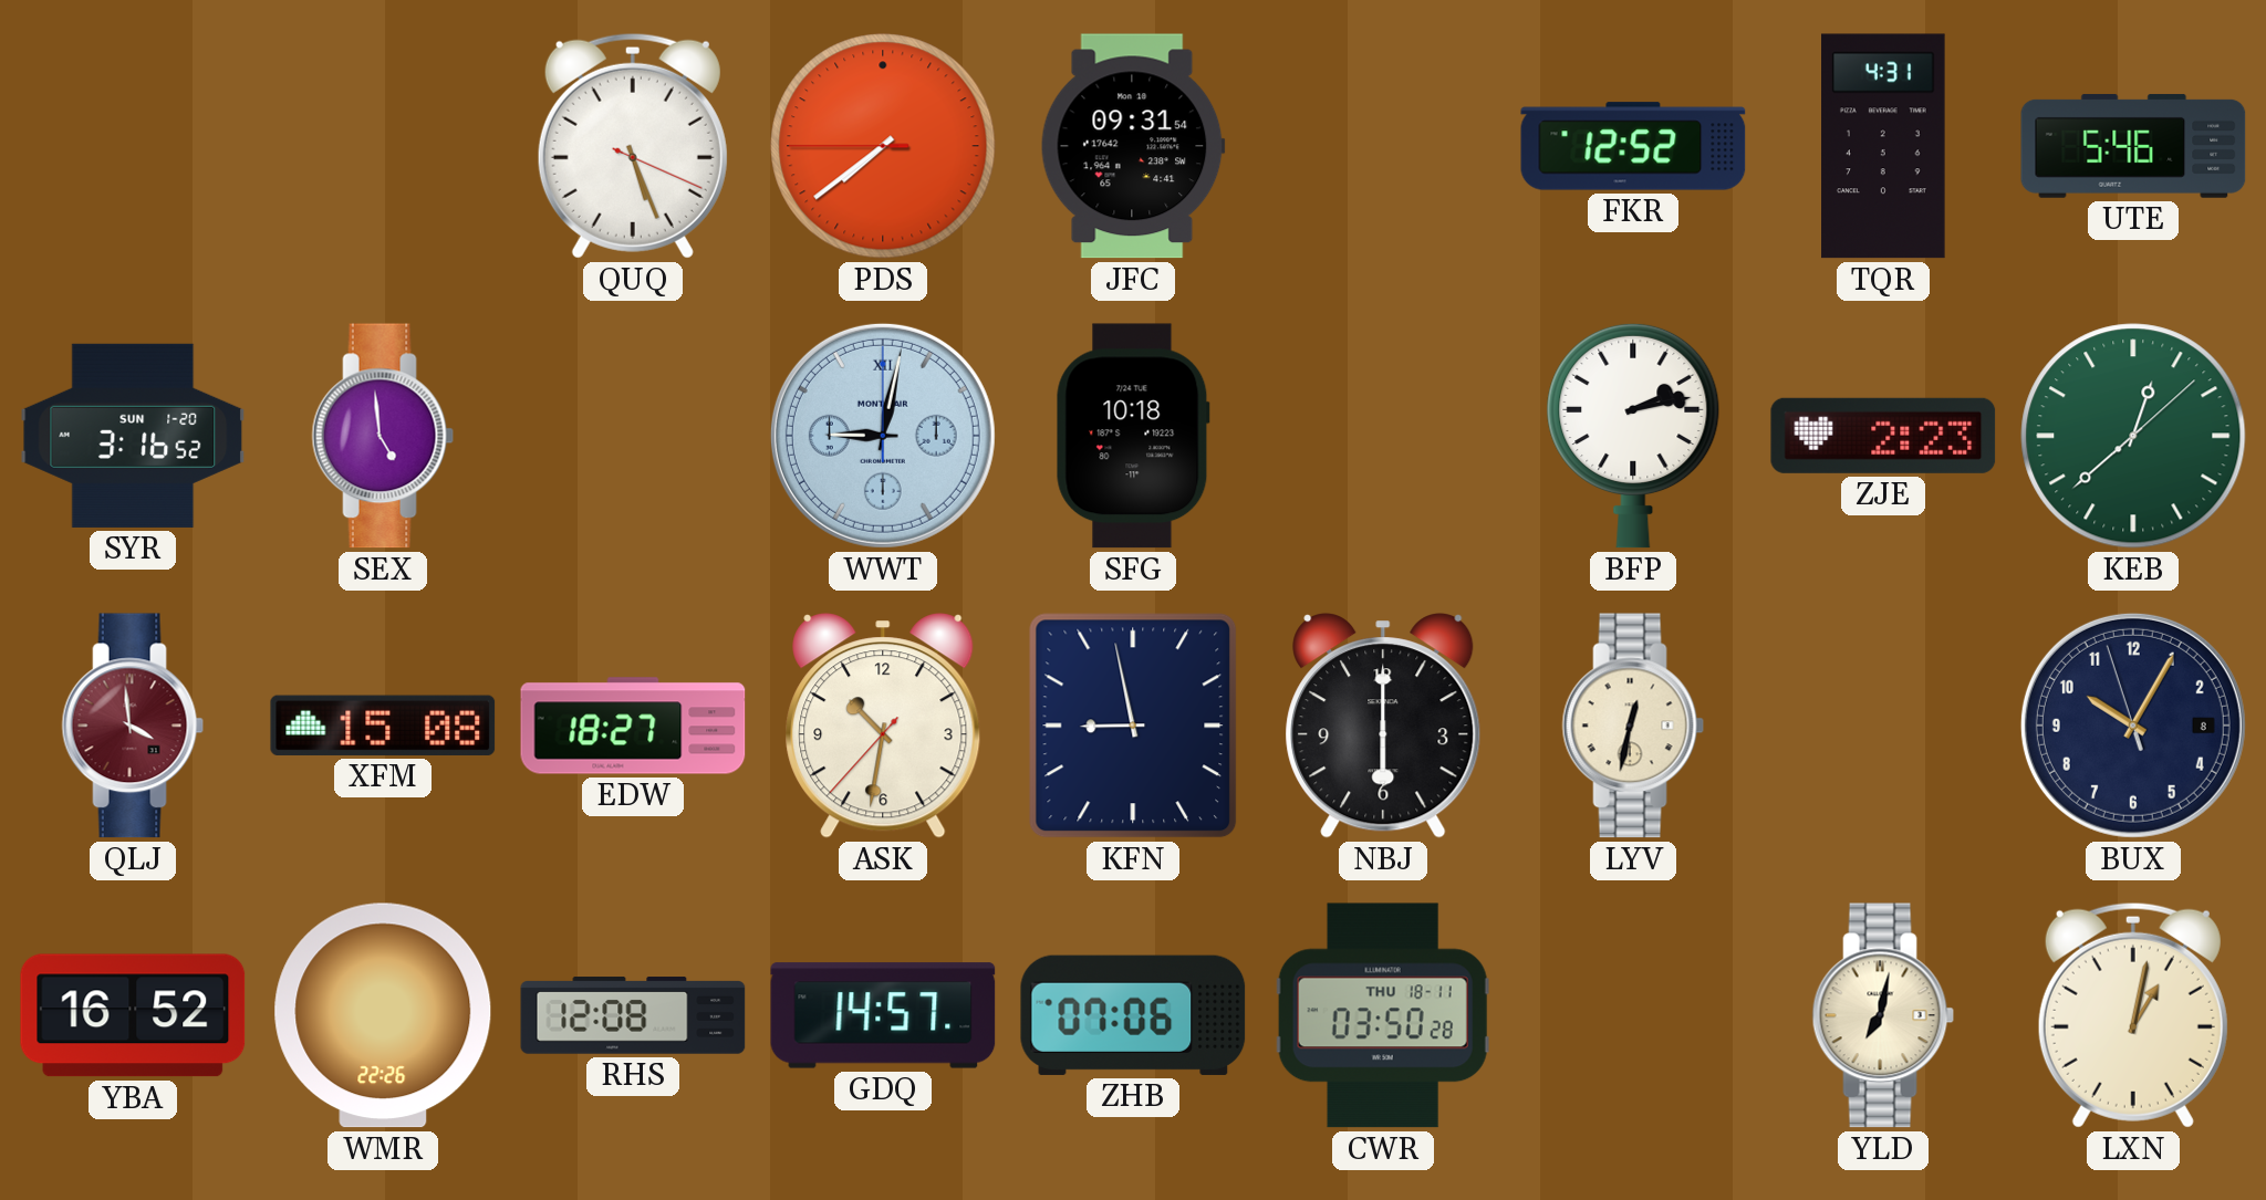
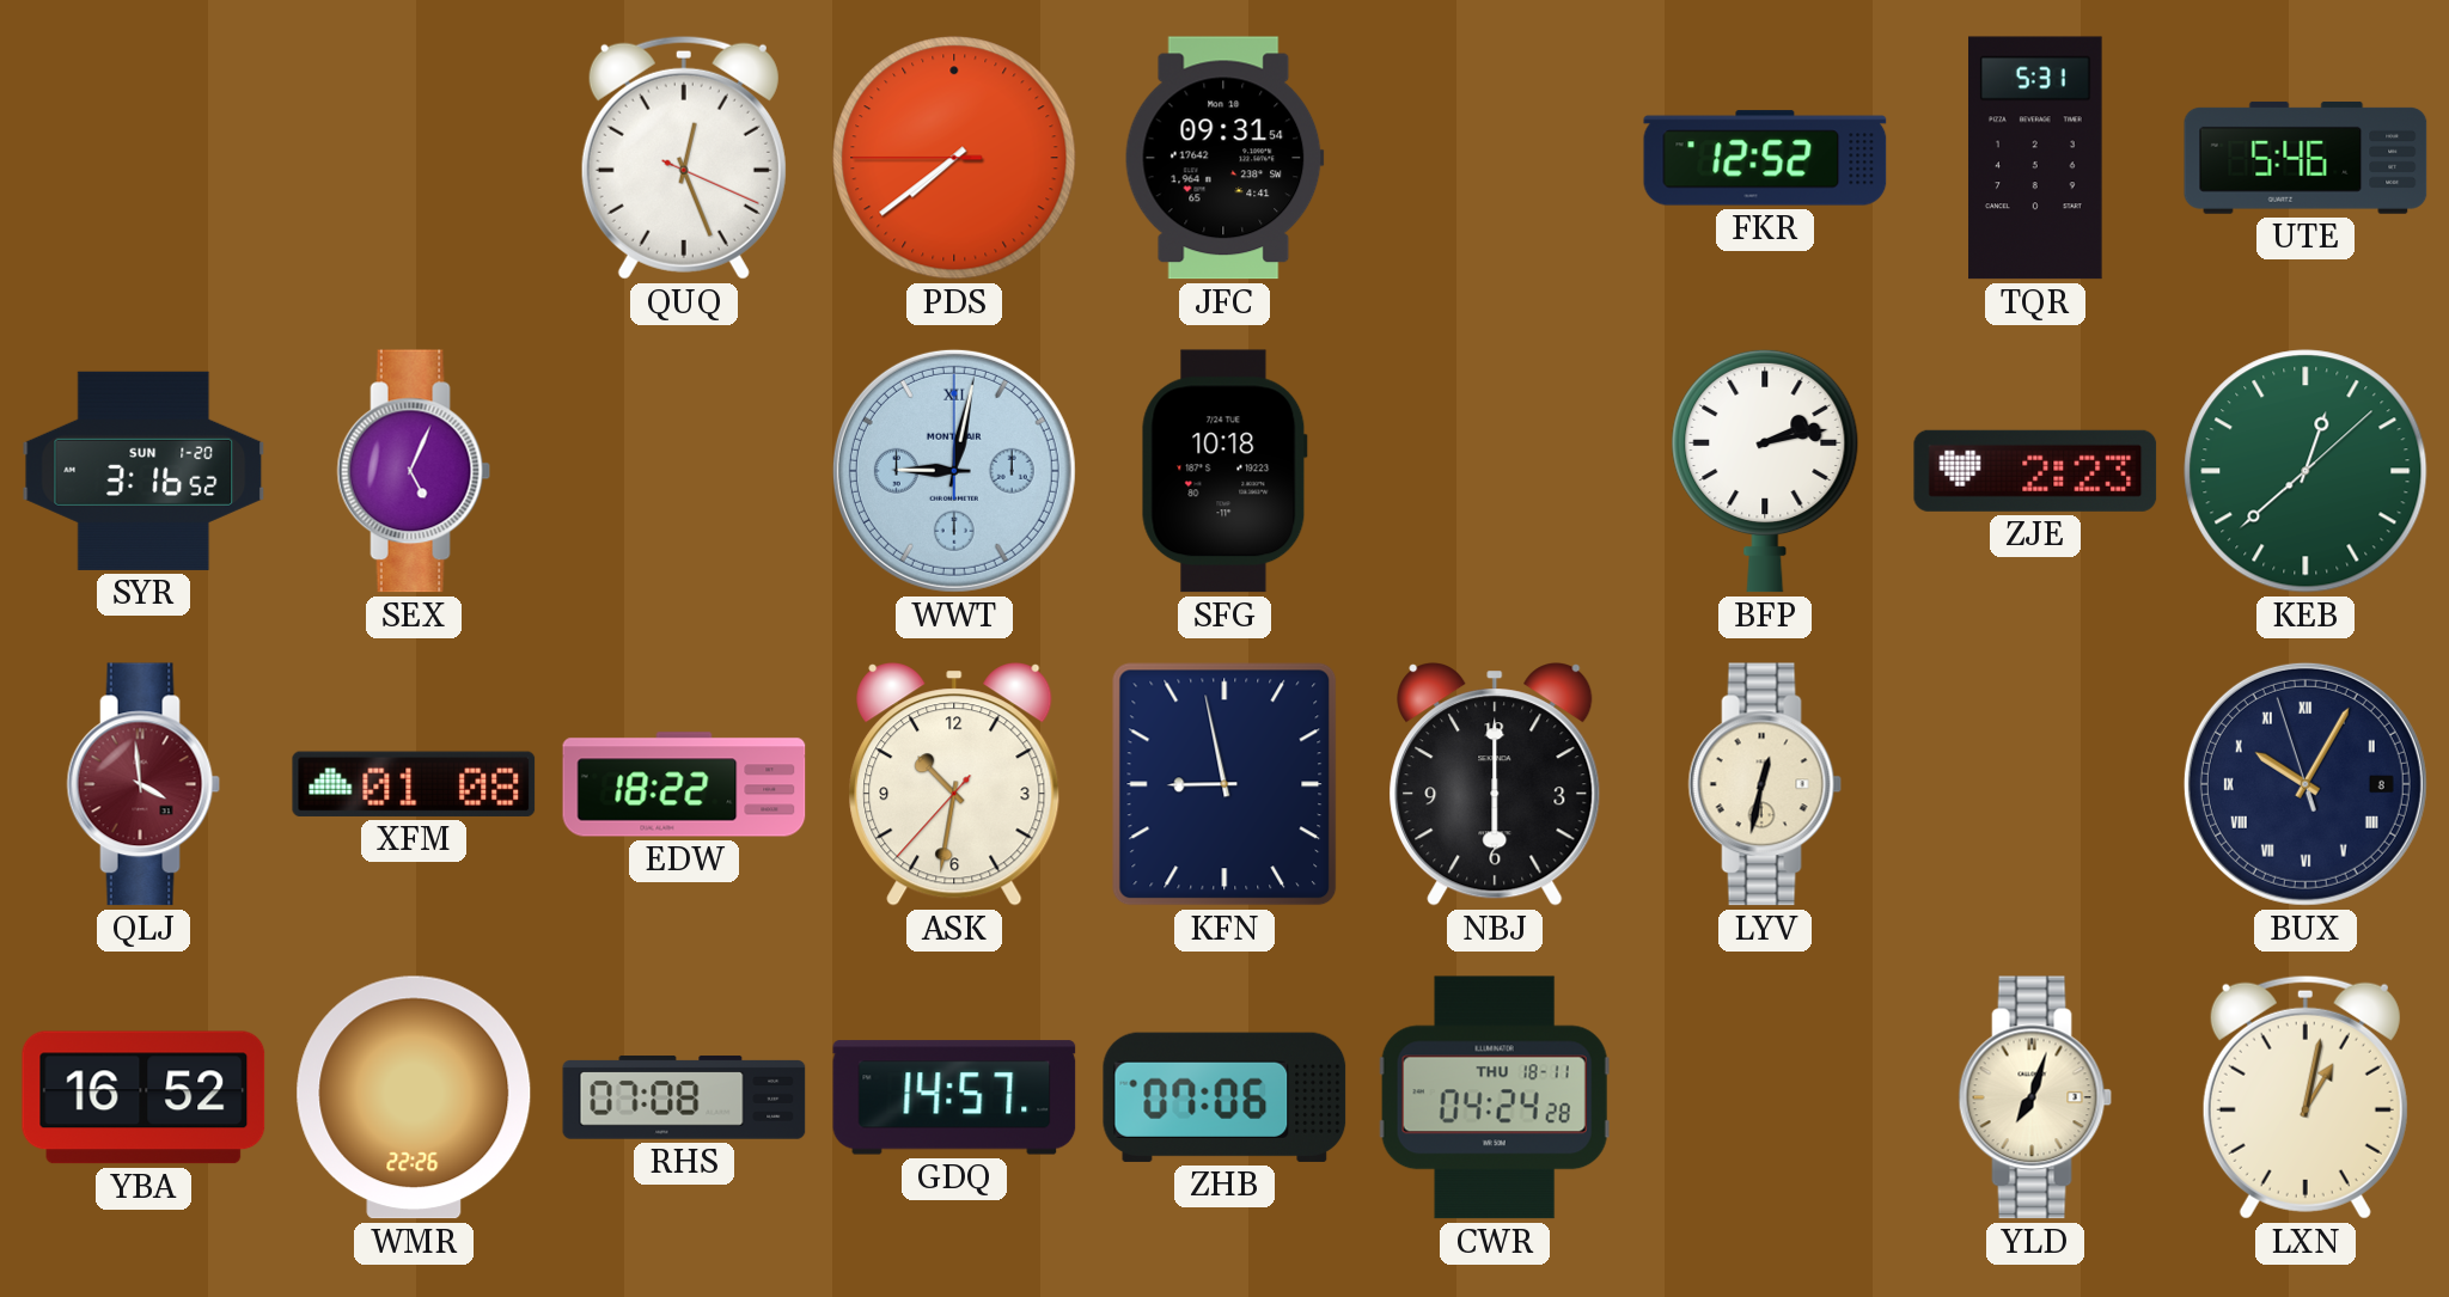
QUQ: 5:26 -> 12:26
TQR: 4:31 -> 5:31
SEX: 4:59 -> 5:04
XFM: 15:08 -> 01:08
EDW: 18:27 -> 18:22
BUX numerals: Arabic -> Roman
RHS: 12:08 -> 07:08
CWR: 03:50 -> 04:24
YLD: 7:02 -> 7:03
